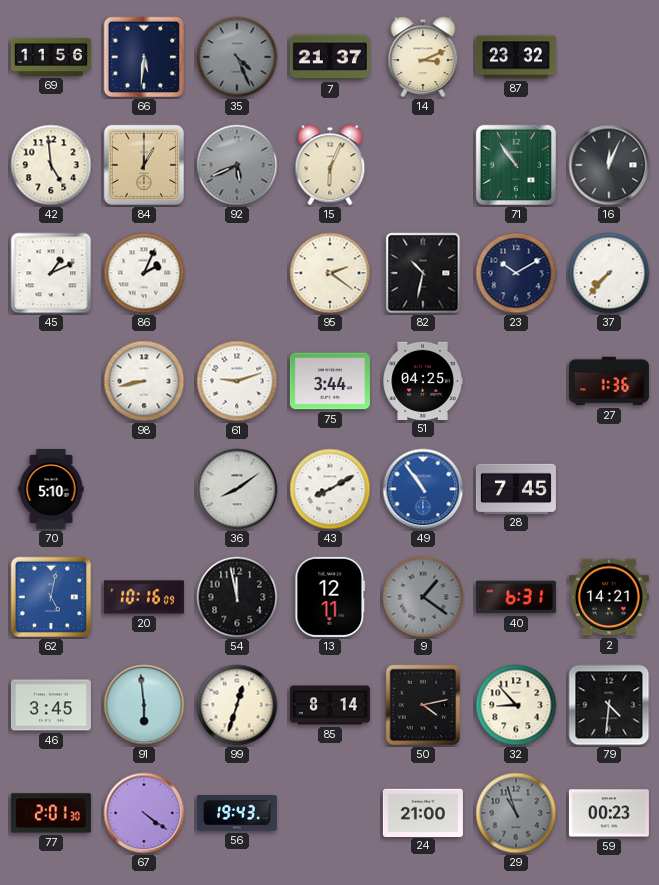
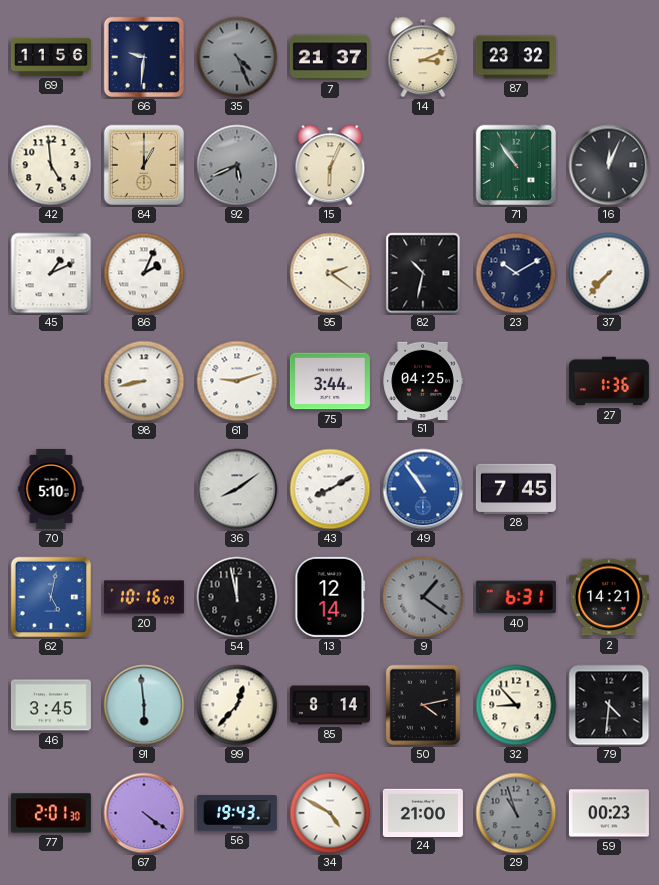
66: 5:31 -> 9:31
13: 12:11 -> 12:14
99: 12:33 -> 12:37
34: none -> 4:50
